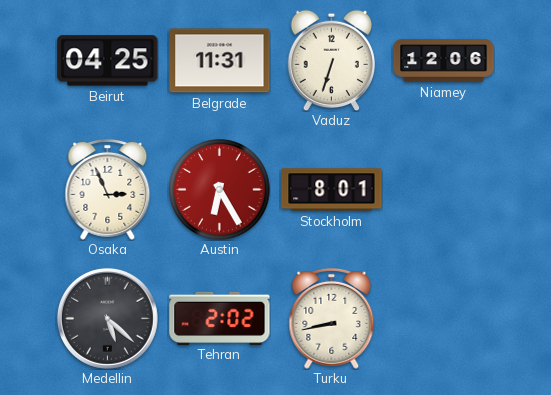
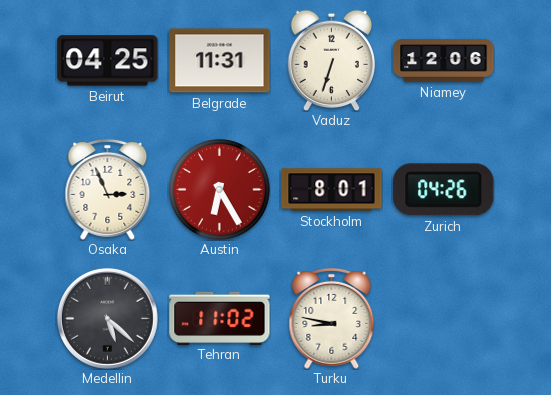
Zurich: none -> 04:26
Tehran: 2:02 -> 11:02
Turku: 8:43 -> 8:47
